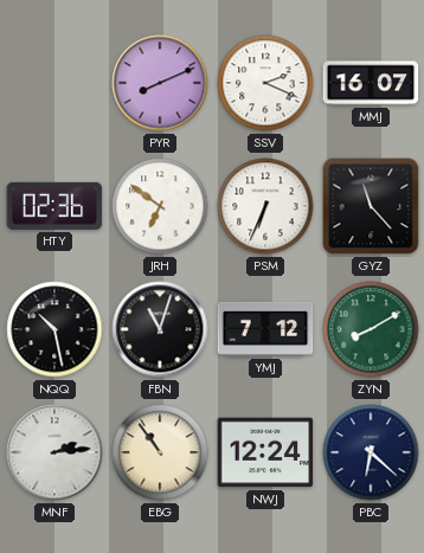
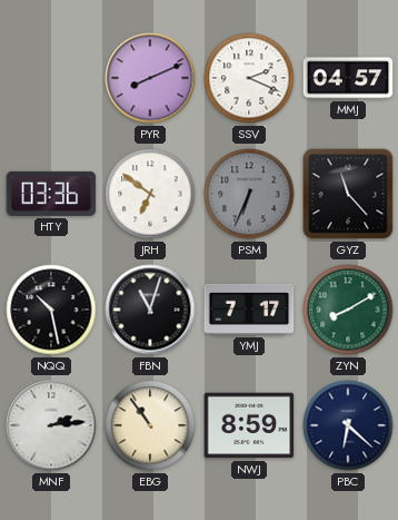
MMJ: 16:07 -> 04:57
HTY: 02:36 -> 03:36
PSM dial: white -> grey
YMJ: 7:12 -> 7:17
NWJ: 12:24 -> 8:59
